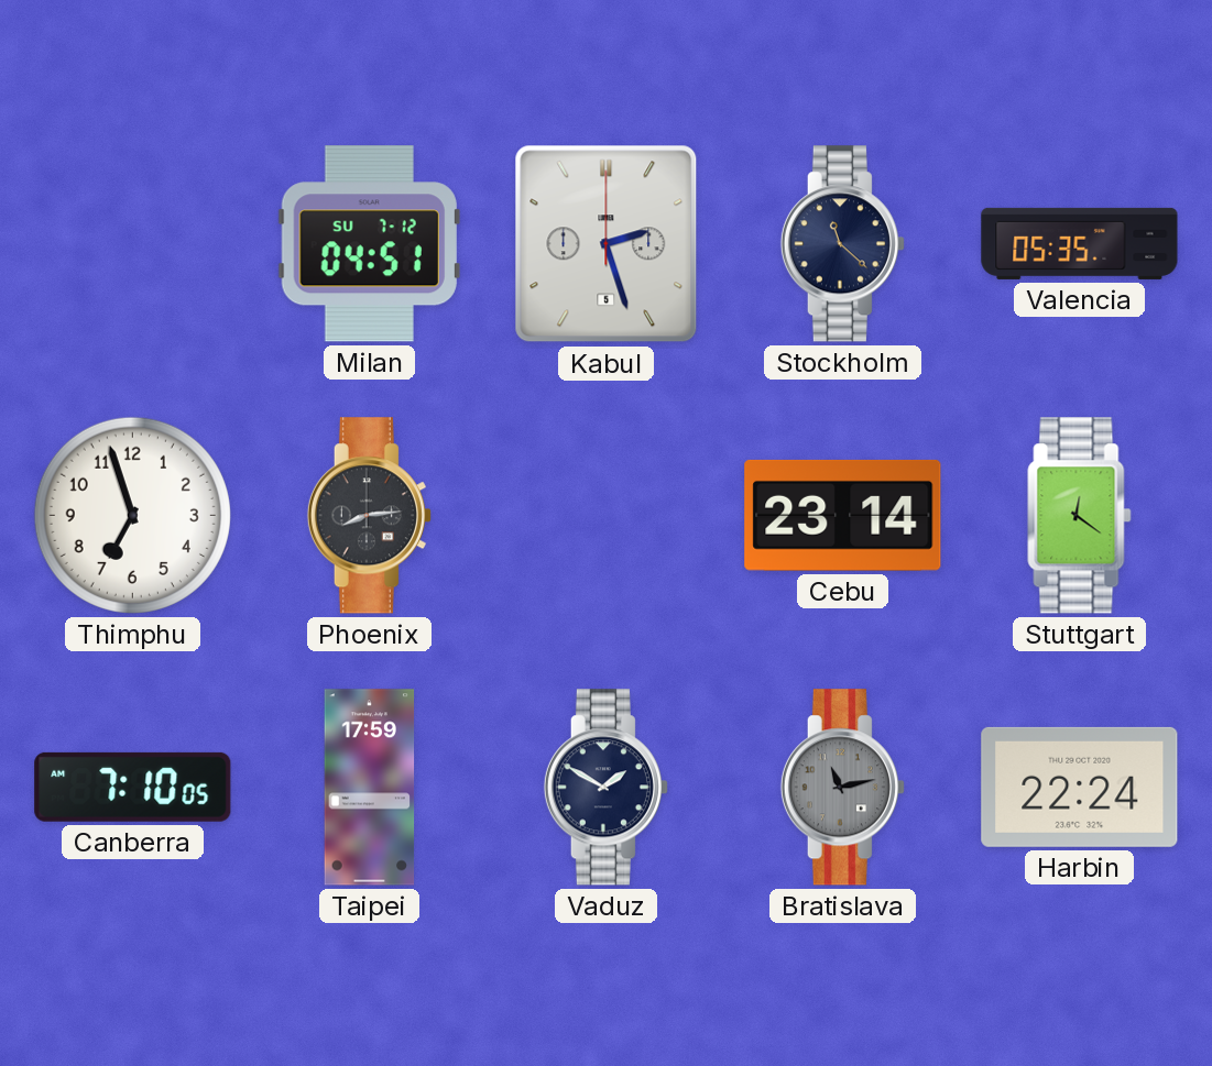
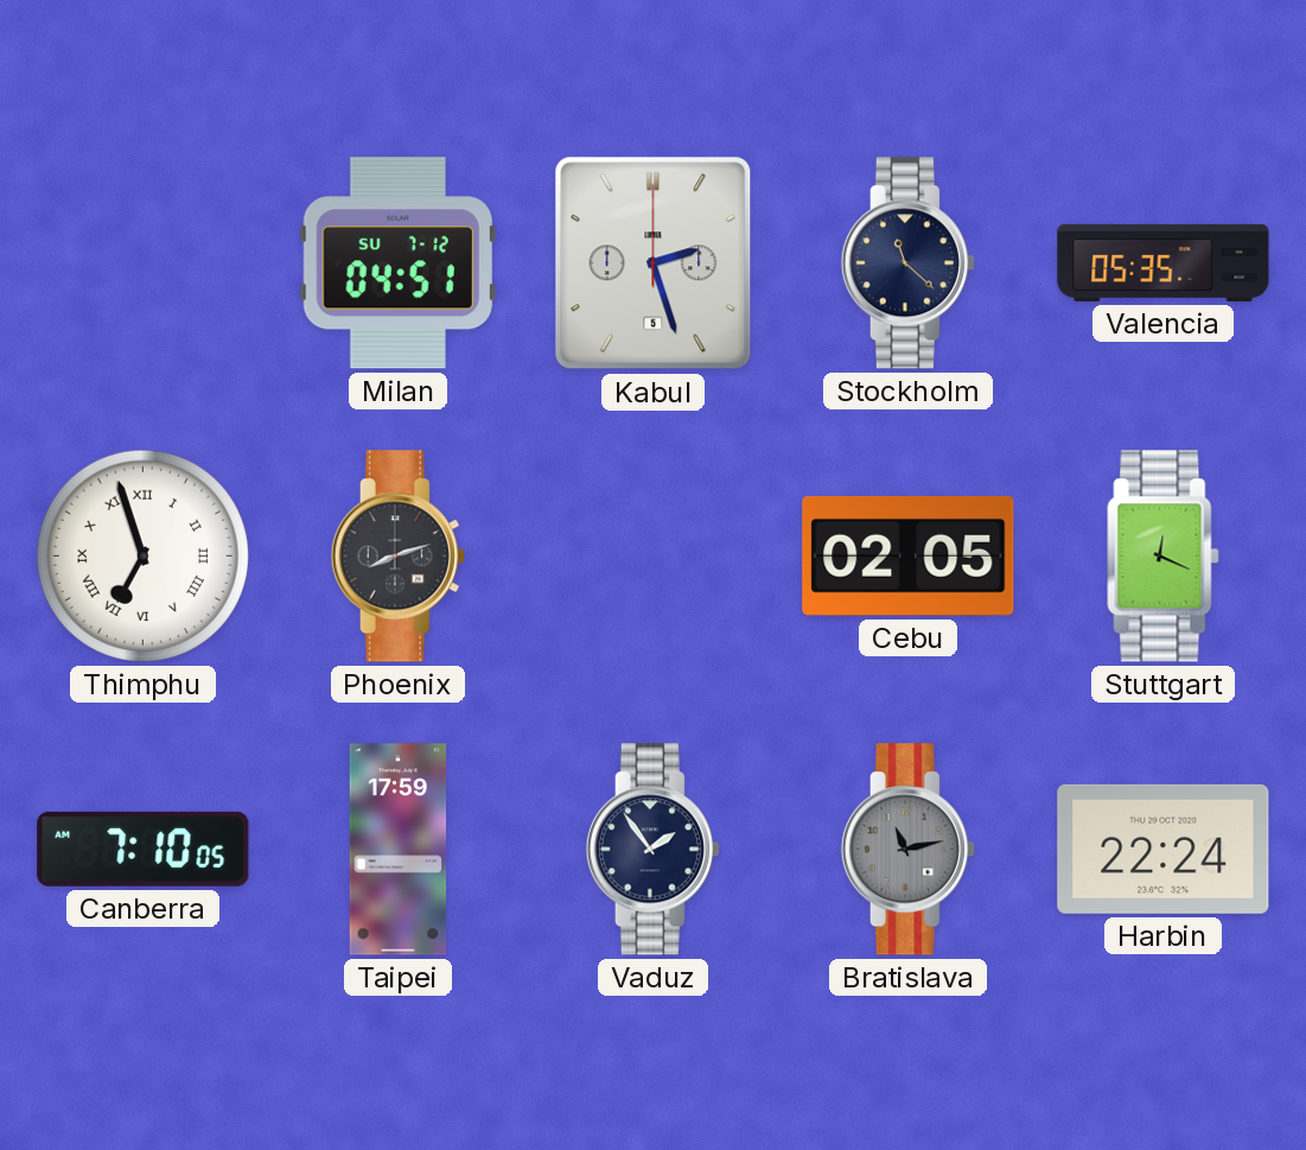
Thimphu numerals: Arabic -> Roman
Phoenix: 8:14 -> 8:12
Cebu: 23:14 -> 02:05
Stuttgart: 12:21 -> 12:19
Vaduz: 1:50 -> 1:54
